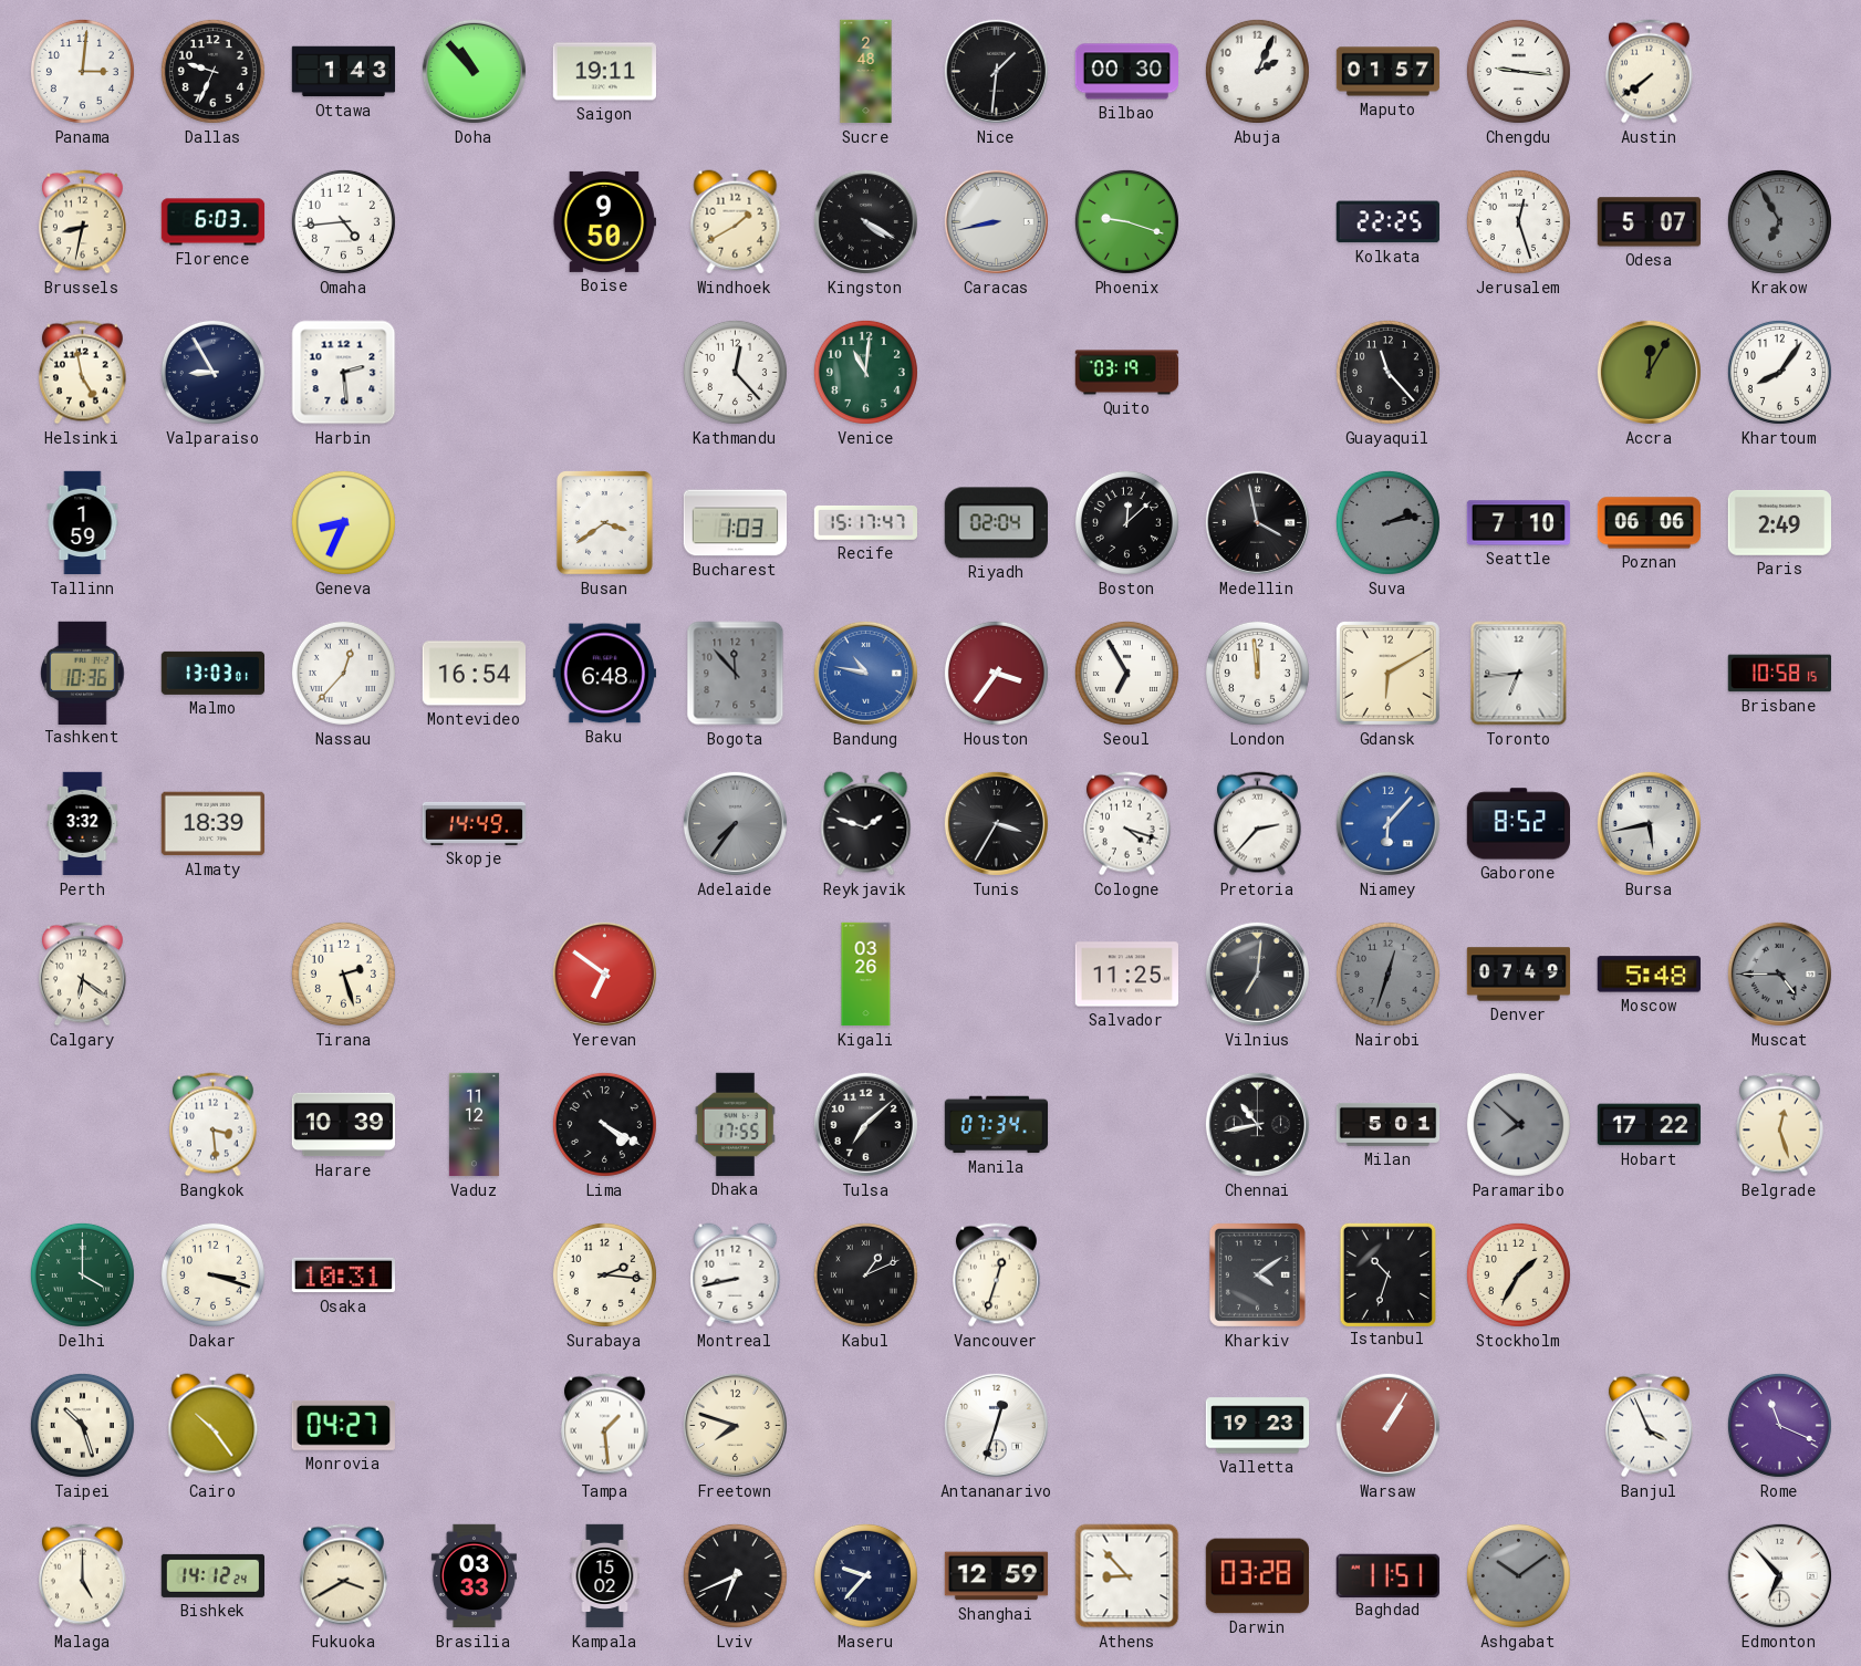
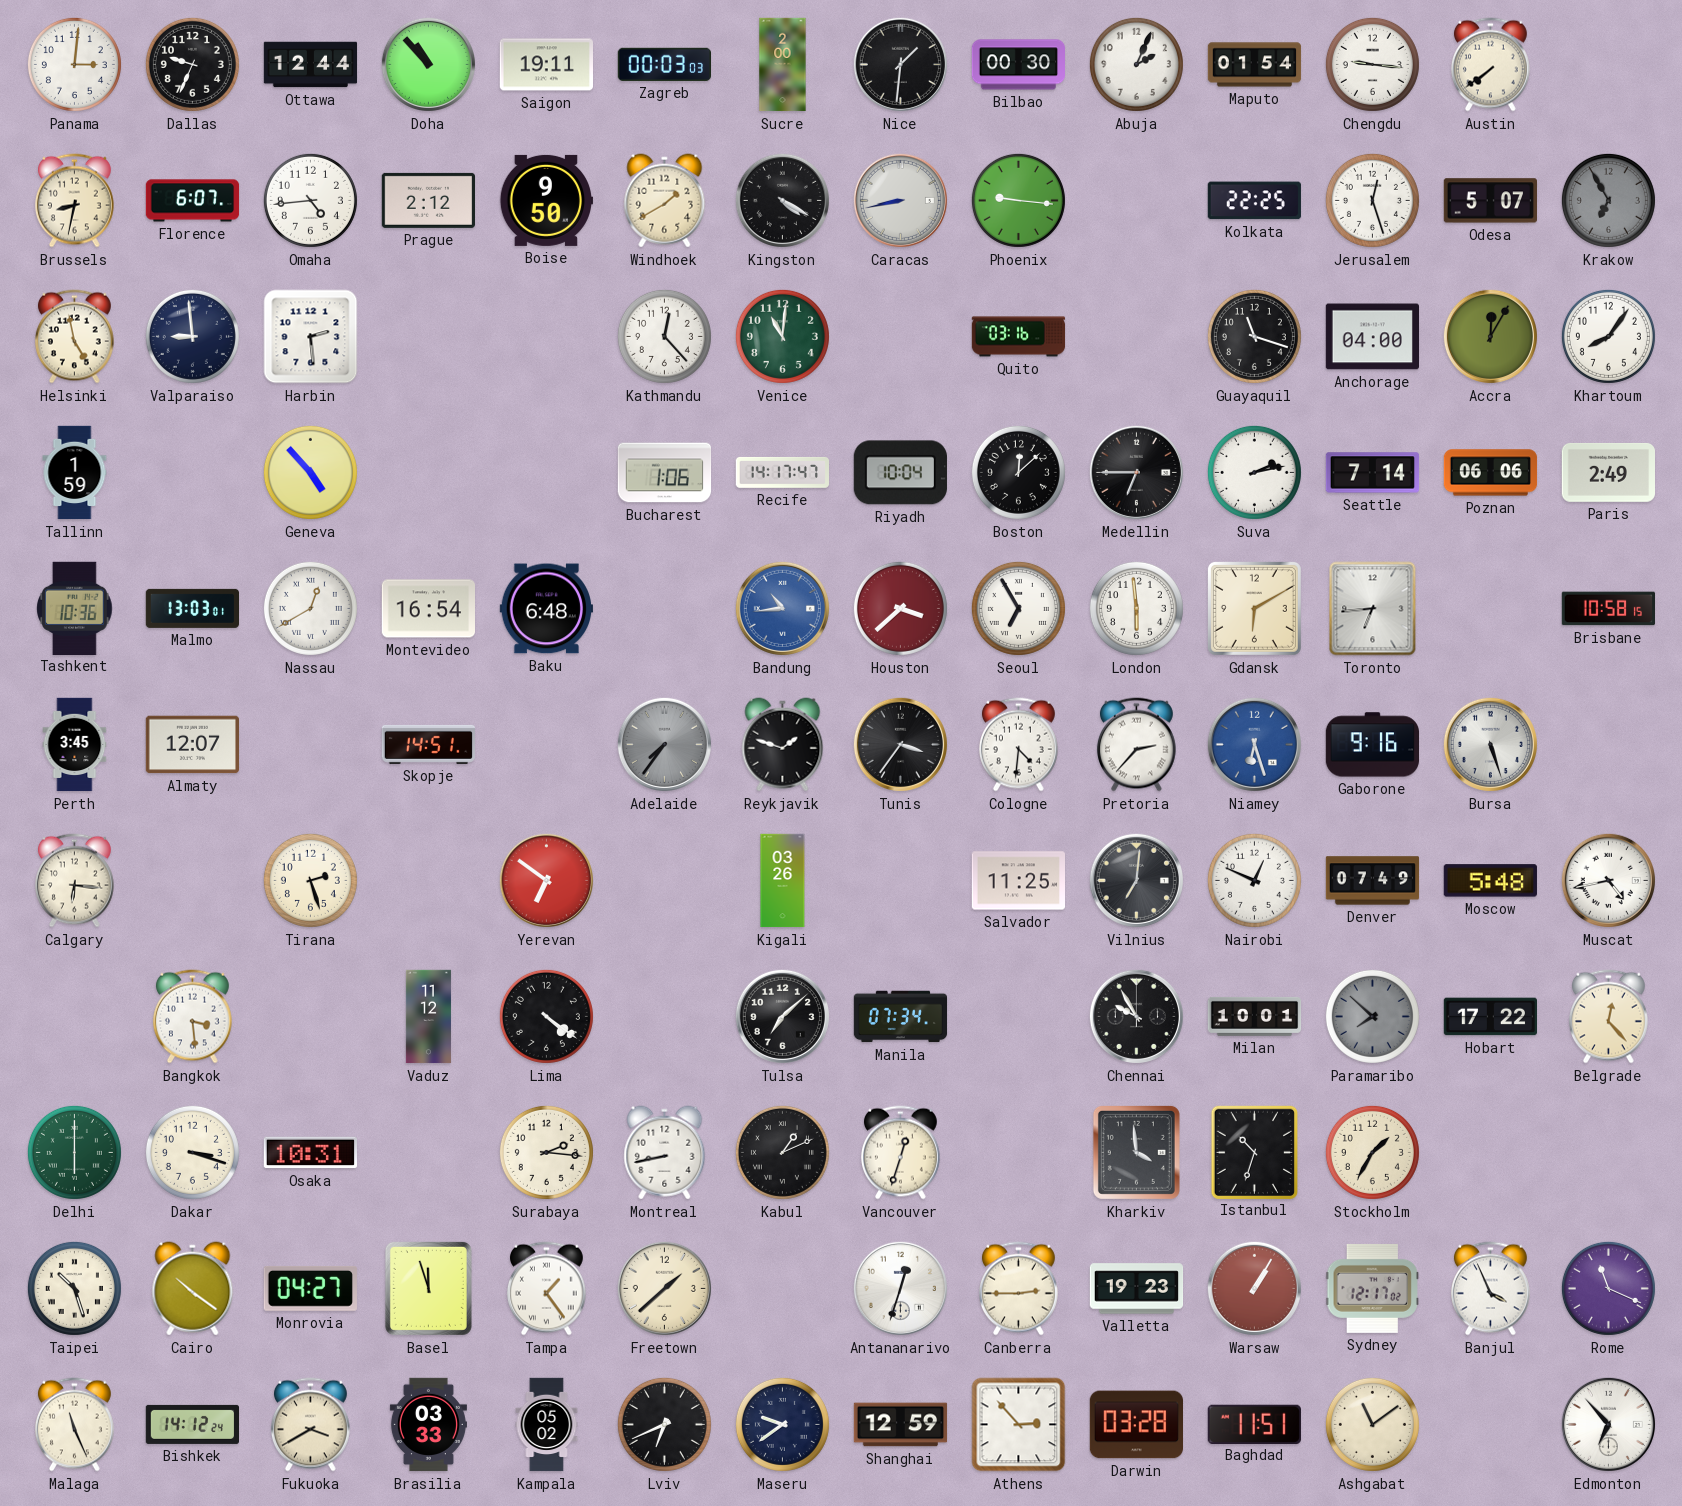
Ottawa: 1:43 -> 12:44
Zagreb: none -> 00:03
Sucre: 2:48 -> 2:00
Maputo: 01:57 -> 01:54
Florence: 6:03 -> 6:07
Prague: none -> 2:12
Phoenix: 9:18 -> 9:16
Valparaiso: 8:55 -> 8:59
Quito: 03:19 -> 03:16
Guayaquil: 11:23 -> 11:18
Anchorage: none -> 04:00
Geneva: 8:34 -> 4:53
Busan: 3:39 -> none
Bucharest: 1:03 -> 1:06
Recife: 15:17 -> 14:17
Riyadh: 02:04 -> 10:04
Medellin: 3:58 -> 6:45
Suva dial: grey -> white
Seattle: 7:10 -> 7:14
Nassau: 12:37 -> 12:40
Bogota: 11:53 -> none
Bandung: 10:47 -> 10:44
Houston: 3:36 -> 3:38
London: 11:59 -> 5:59
Perth: 3:32 -> 3:45
Almaty: 18:39 -> 12:07
Skopje: 14:49 -> 14:51
Tunis: 3:35 -> 3:36
Cologne: 4:18 -> 4:31
Niamey: 6:07 -> 6:27
Gaborone: 8:52 -> 9:16
Bursa: 5:43 -> 5:27
Calgary: 6:21 -> 6:16
Nairobi: 12:33 -> 12:49
Nairobi dial: grey -> white
Muscat: 4:45 -> 4:43
Muscat dial: grey -> white
Harare: 10:39 -> none
Lima: 4:20 -> 4:21
Dhaka: 17:55 -> none
Chennai: 10:43 -> 9:55
Milan: 5:01 -> 10:01
Belgrade: 12:27 -> 12:23
Delhi: 4:00 -> 6:00
Kharkiv: 4:09 -> 3:59
Cairo: 10:24 -> 10:21
Basel: none -> 11:57
Tampa: 1:29 -> 1:24
Freetown: 7:48 -> 1:38
Canberra: none -> 2:45
Sydney: none -> 12:17
Malaga: 5:00 -> 11:26
Kampala: 15:02 -> 05:02
Maseru: 9:37 -> 9:39
Athens: 8:53 -> 2:53
Ashgabat: 10:09 -> 11:09
Ashgabat dial: grey -> cream
